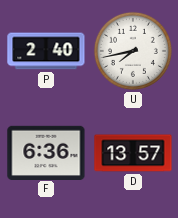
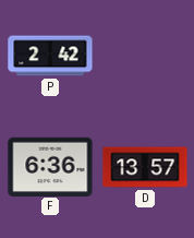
P: 2:40 -> 2:42
U: 7:43 -> none
